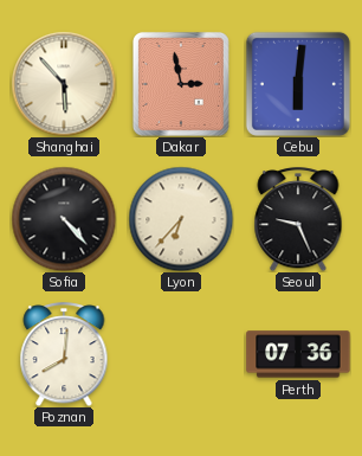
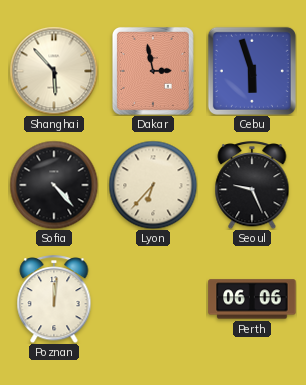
Cebu: 6:01 -> 5:57
Poznan: 8:01 -> 12:01
Perth: 07:36 -> 06:06
